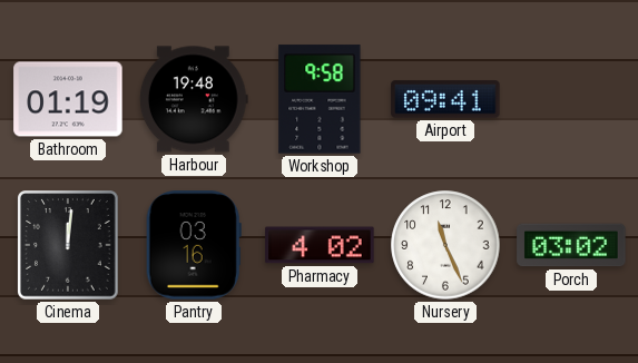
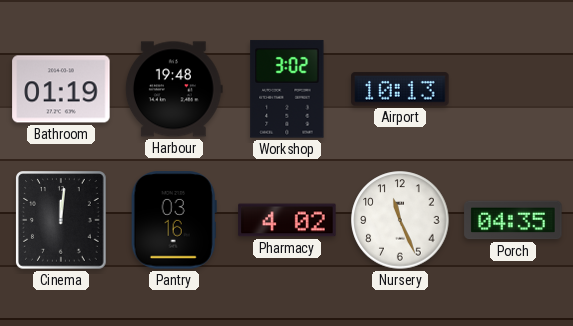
Workshop: 9:58 -> 3:02
Airport: 09:41 -> 10:13
Porch: 03:02 -> 04:35
